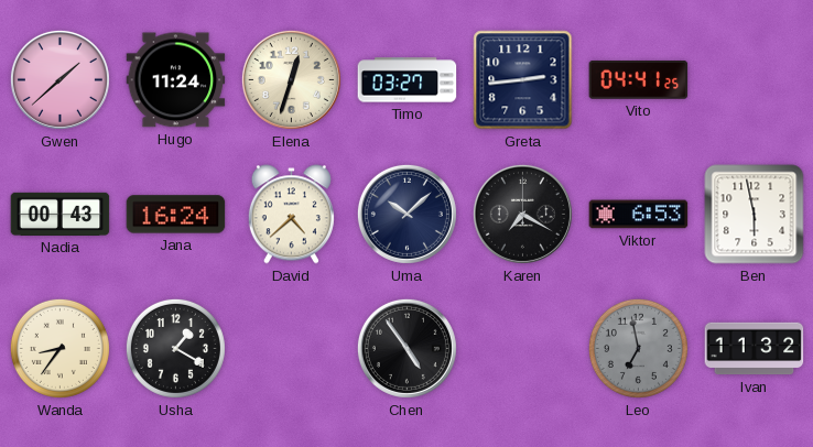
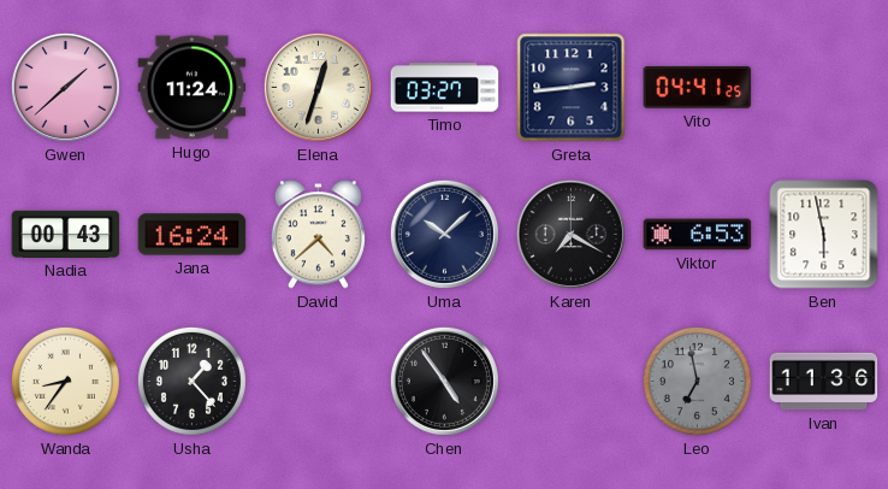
Usha: 1:20 -> 1:23
Ivan: 11:32 -> 11:36
